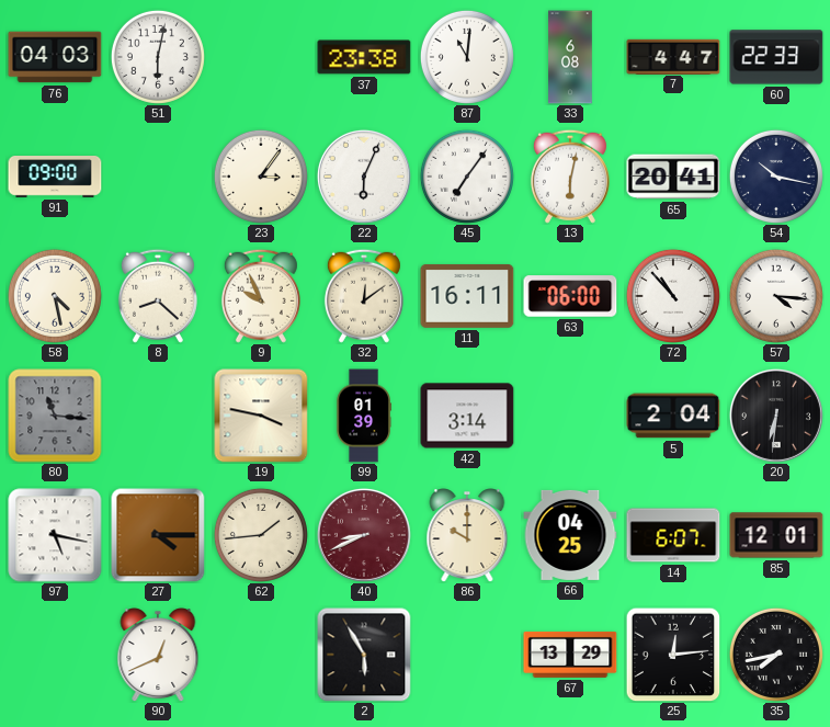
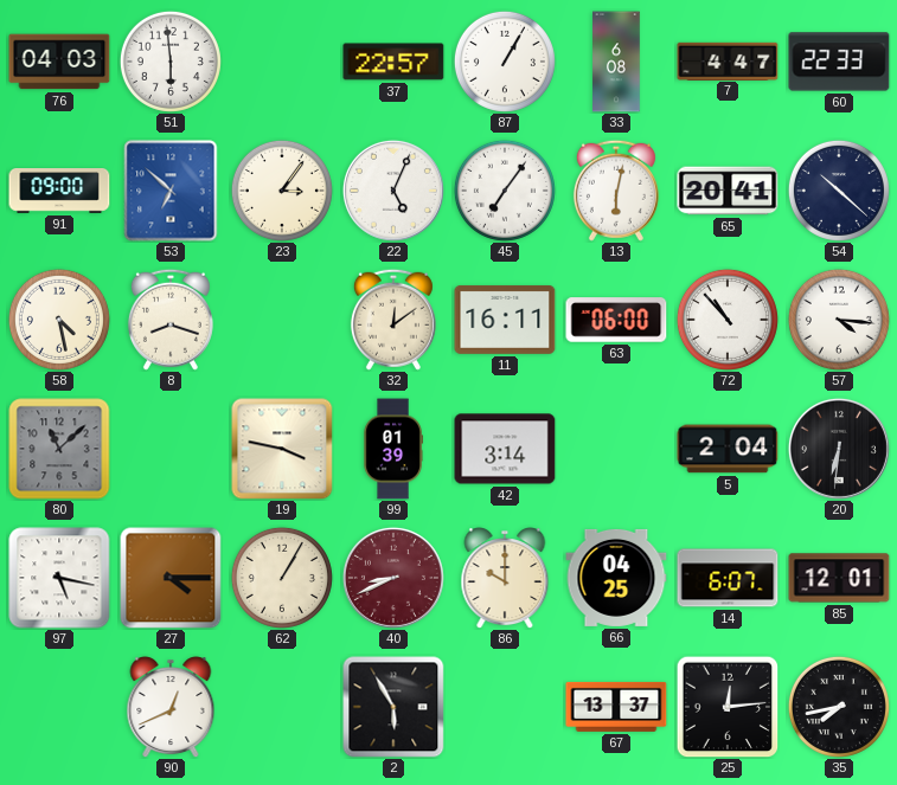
51: 6:02 -> 5:59
37: 23:38 -> 22:57
87: 11:01 -> 1:05
53: none -> 6:52
22: 6:04 -> 5:04
54: 10:17 -> 10:22
8: 8:22 -> 8:18
9: 9:56 -> none
80: 11:16 -> 11:08
62: 1:44 -> 1:05
67: 13:29 -> 13:37
